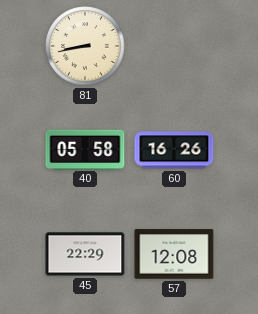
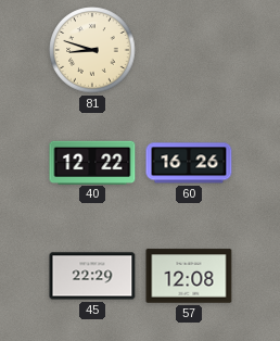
81: 8:43 -> 8:48
40: 05:58 -> 12:22
